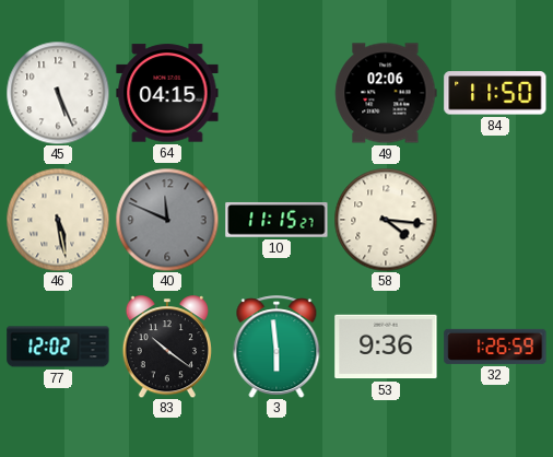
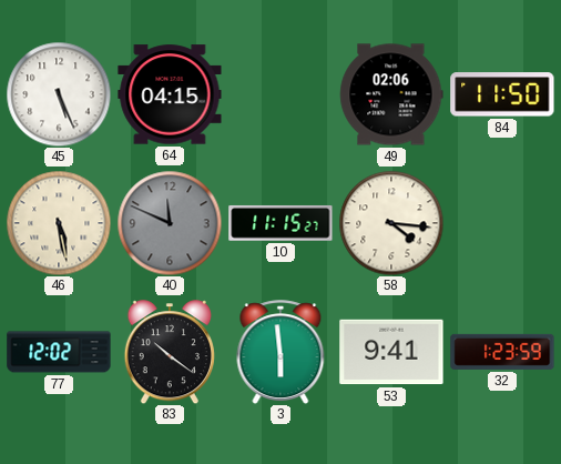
53: 9:36 -> 9:41
32: 1:26 -> 1:23
